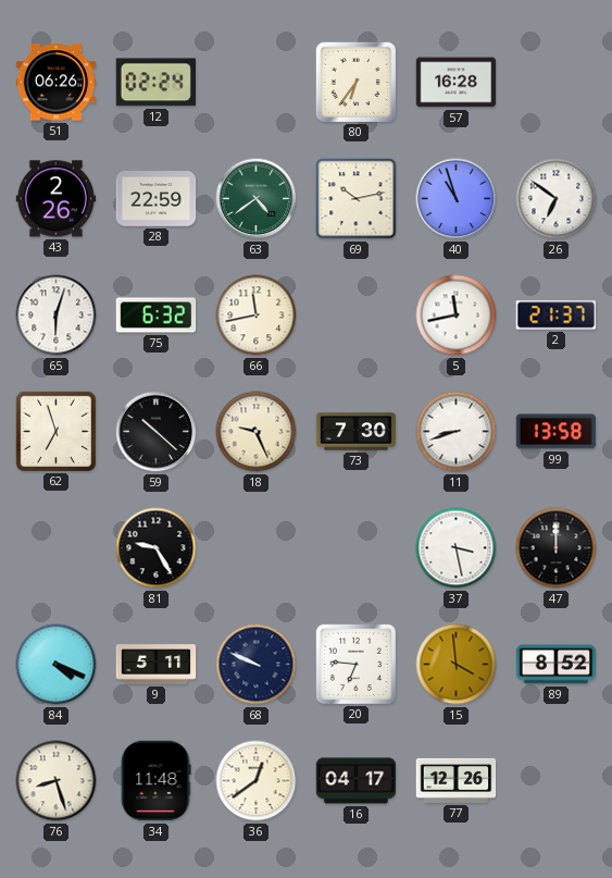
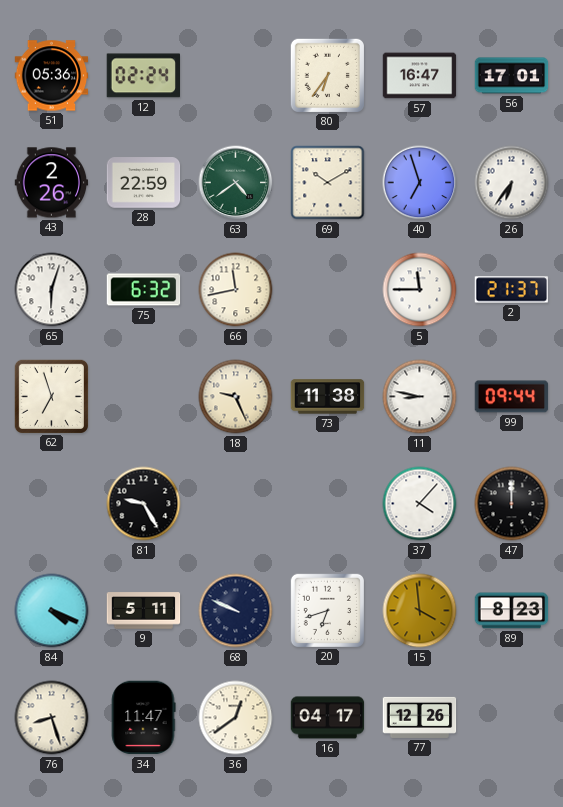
51: 06:26 -> 05:36
57: 16:28 -> 16:47
56: none -> 17:01
69: 10:13 -> 10:10
40: 10:57 -> 6:57
26: 6:51 -> 6:36
5: 11:43 -> 11:45
59: 10:22 -> none
73: 7:30 -> 11:38
11: 8:42 -> 8:47
99: 13:58 -> 09:44
37: 3:28 -> 4:07
20: 6:46 -> 6:42
89: 8:52 -> 8:23
34: 11:48 -> 11:47
